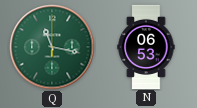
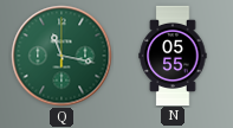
N: 06:53 -> 05:55
